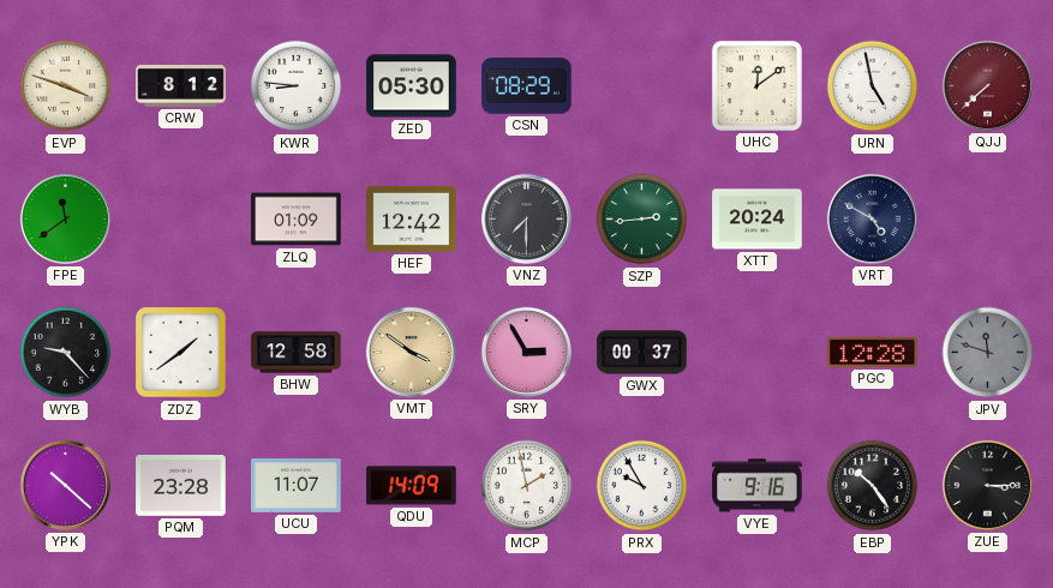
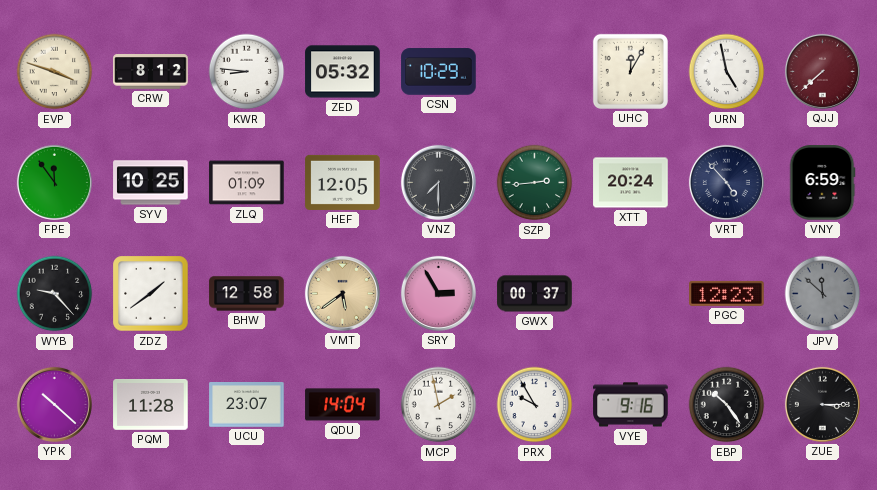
ZED: 05:30 -> 05:32
CSN: 08:29 -> 10:29
UHC: 12:09 -> 12:05
FPE: 11:39 -> 11:54
SYV: none -> 10:25
HEF: 12:42 -> 12:05
VRT: 4:50 -> 4:53
VNY: none -> 6:59
VMT: 3:51 -> 5:39
PGC: 12:28 -> 12:23
JPV: 11:48 -> 11:52
PQM: 23:28 -> 11:28
UCU: 11:07 -> 23:07
QDU: 14:09 -> 14:04
